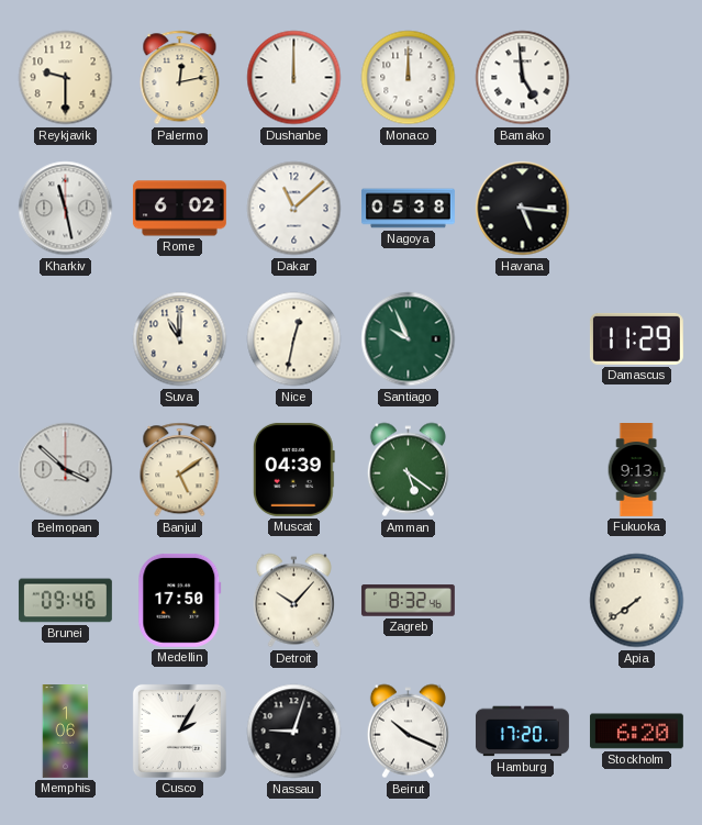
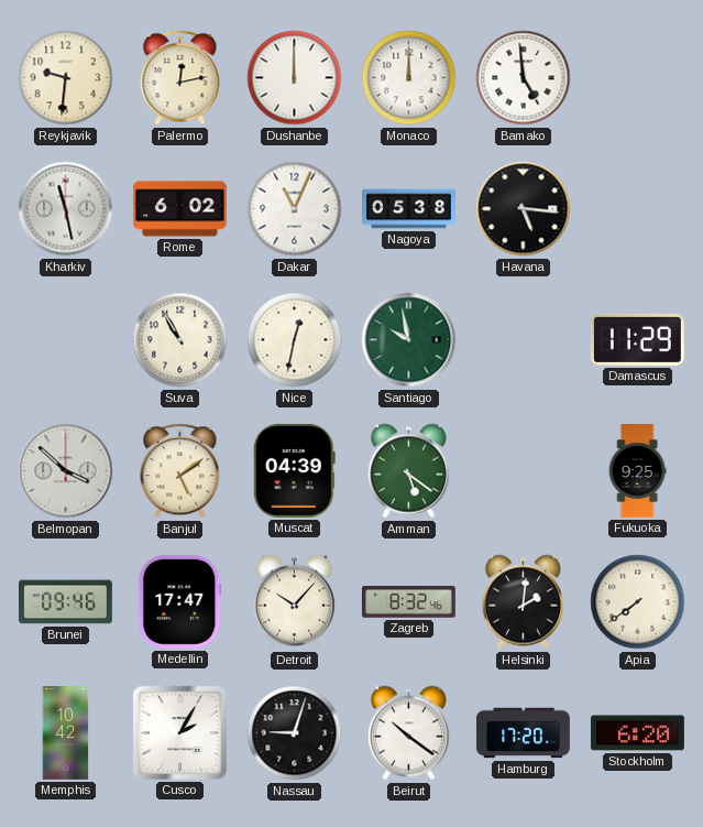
Reykjavik: 9:30 -> 9:31
Dakar: 11:08 -> 11:04
Suva: 11:00 -> 10:55
Santiago: 9:56 -> 9:58
Fukuoka: 9:13 -> 9:25
Medellin: 17:50 -> 17:47
Helsinki: none -> 2:01
Memphis: 1:06 -> 10:42
Beirut: 10:19 -> 10:21
